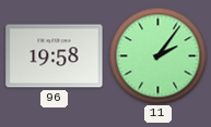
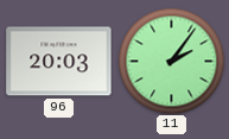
96: 19:58 -> 20:03
